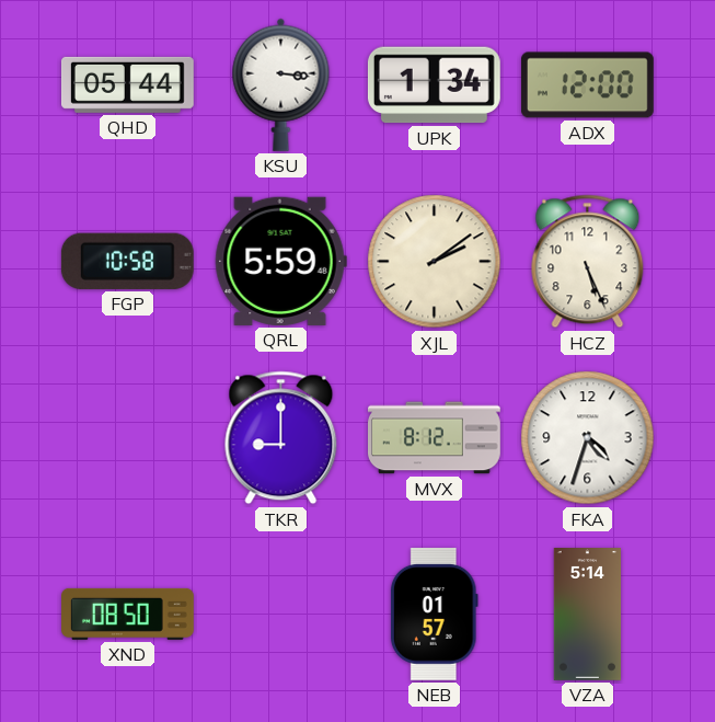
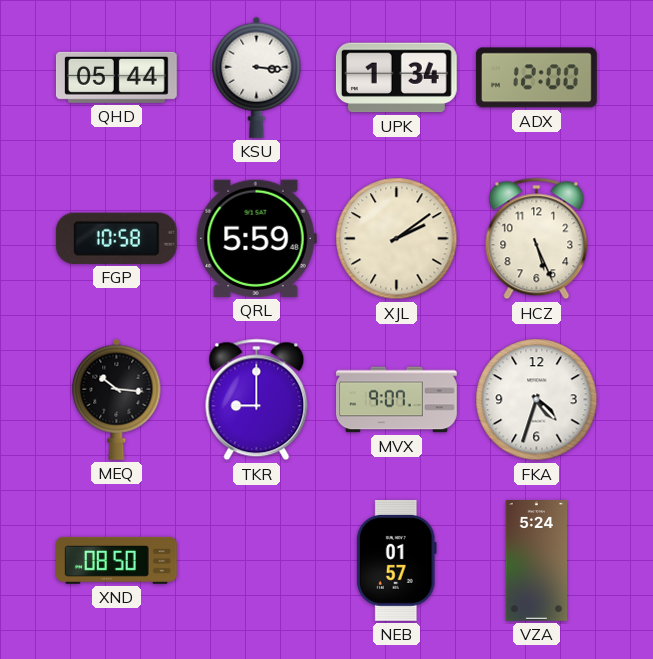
MEQ: none -> 10:16
MVX: 8:12 -> 9:07
VZA: 5:14 -> 5:24
